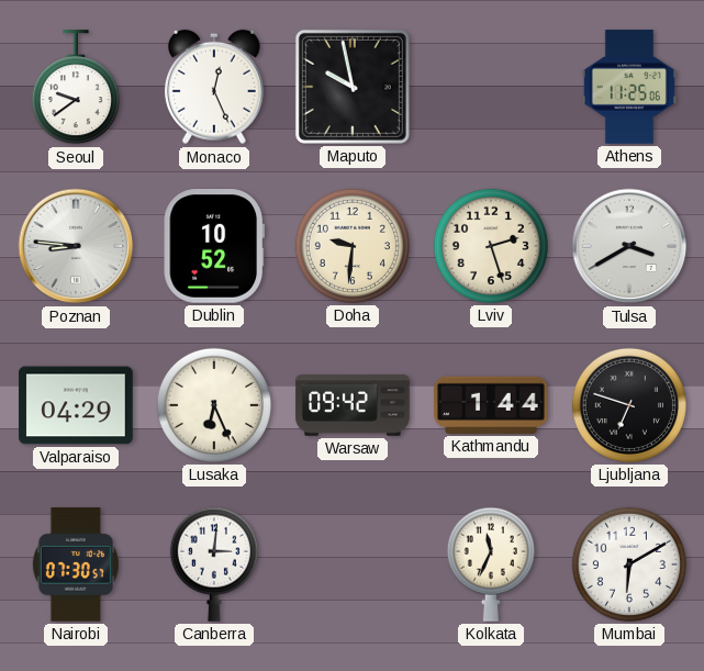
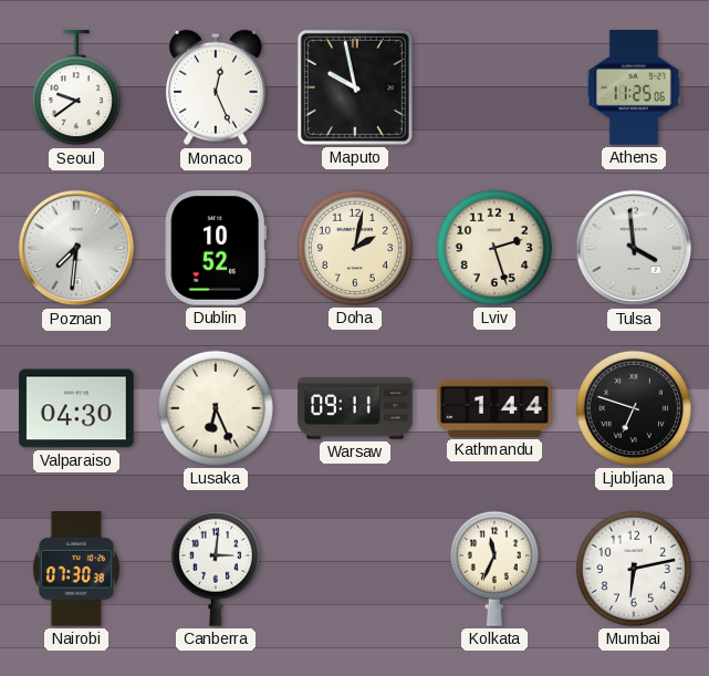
Poznan: 8:46 -> 7:31
Doha: 9:31 -> 2:02
Tulsa: 3:40 -> 3:59
Valparaiso: 04:29 -> 04:30
Warsaw: 09:42 -> 09:11
Nairobi: 07:30:57 -> 07:30:38
Mumbai: 6:10 -> 6:13
